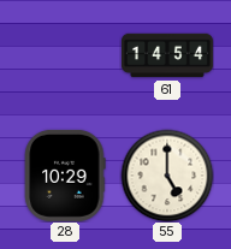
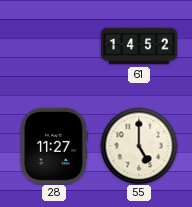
61: 14:54 -> 14:52
28: 10:29 -> 11:27
